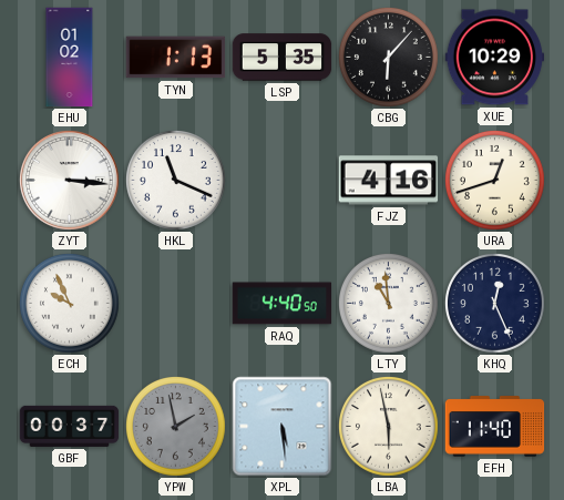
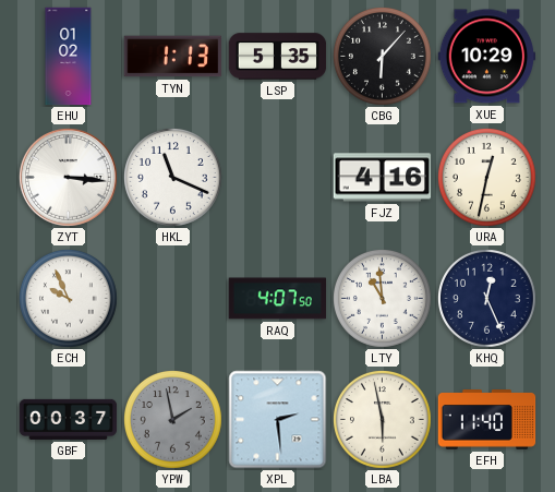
URA: 12:42 -> 12:32
RAQ: 4:40 -> 4:07
XPL: 5:29 -> 2:29
